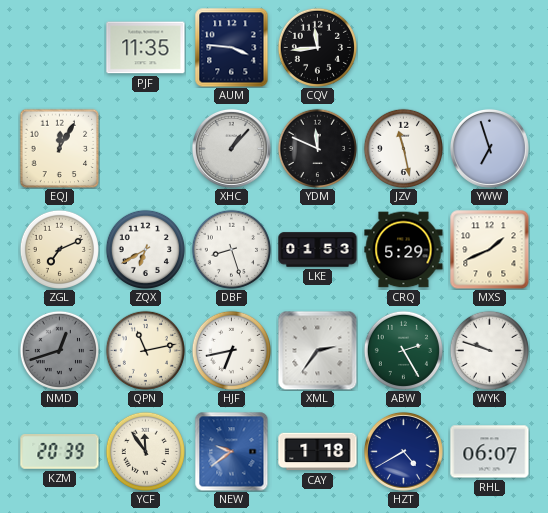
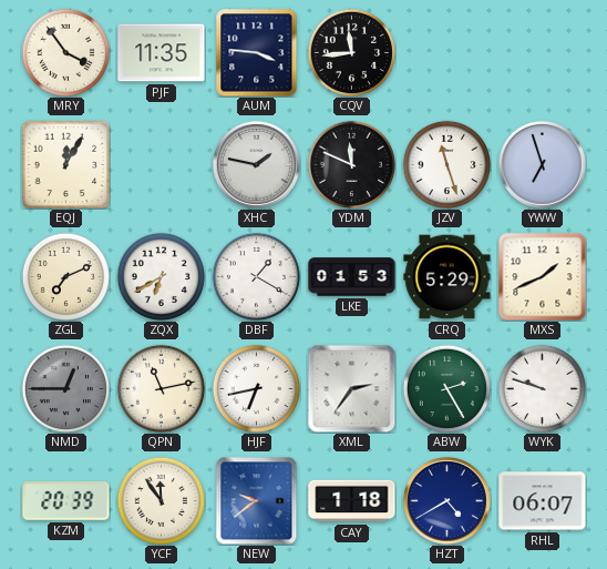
MRY: none -> 3:54
XHC: 1:07 -> 1:47
JZV: 11:28 -> 11:27
DBF: 8:27 -> 1:20
NMD: 12:42 -> 12:45
